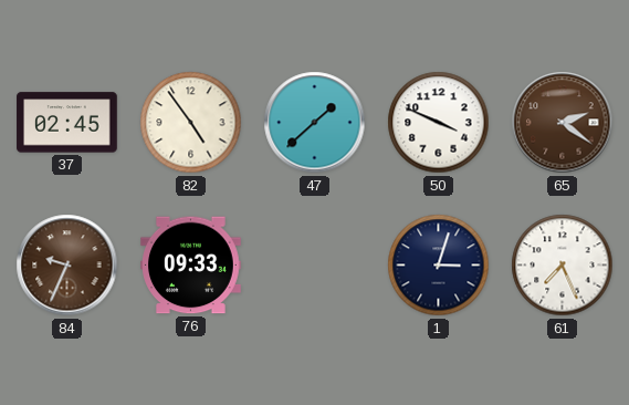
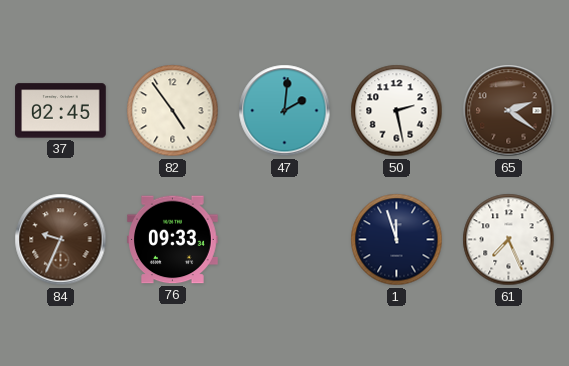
47: 1:38 -> 2:01
50: 3:49 -> 2:28
1: 3:03 -> 11:57
